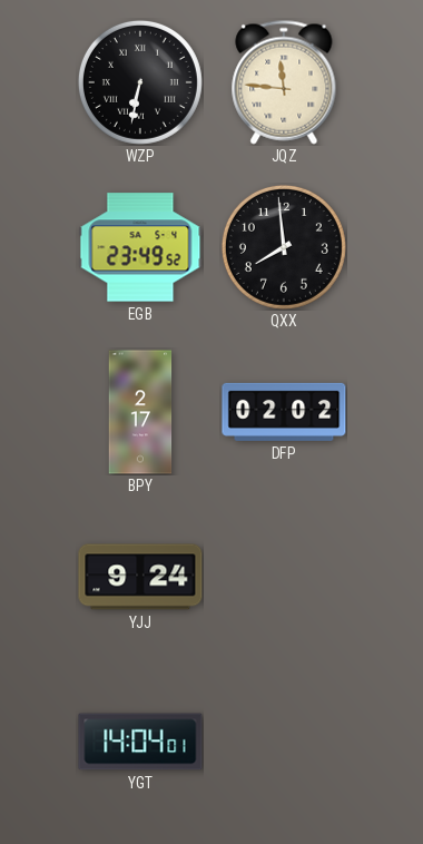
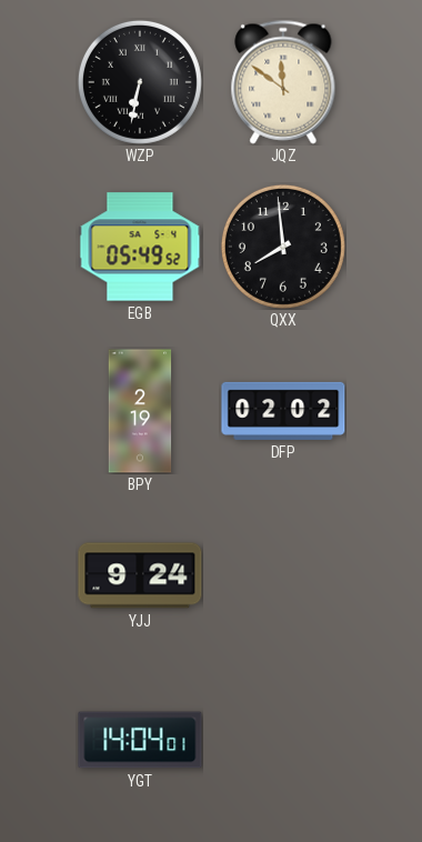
JQZ: 11:46 -> 11:51
EGB: 23:49 -> 05:49
BPY: 2:17 -> 2:19
